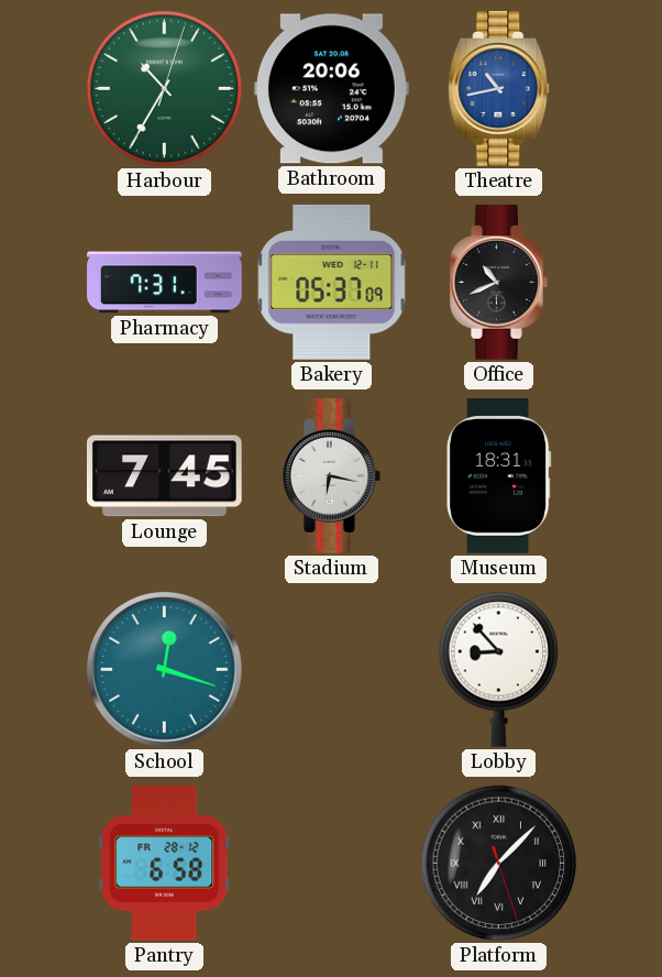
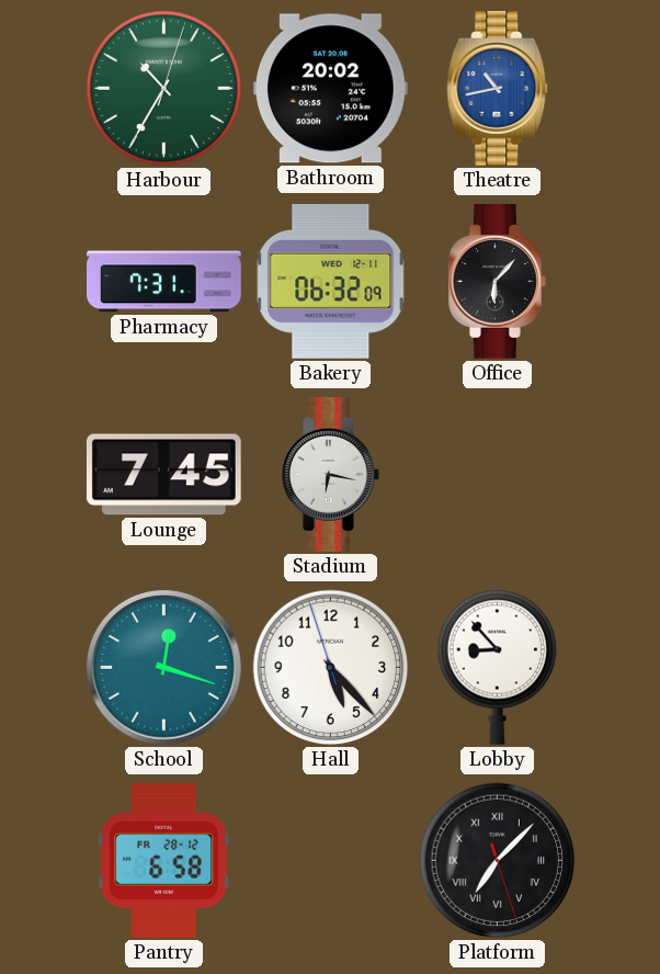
Bathroom: 20:06 -> 20:02
Bakery: 05:37 -> 06:32
Office: 10:41 -> 6:07
Museum: 18:31 -> none
Hall: none -> 5:22
